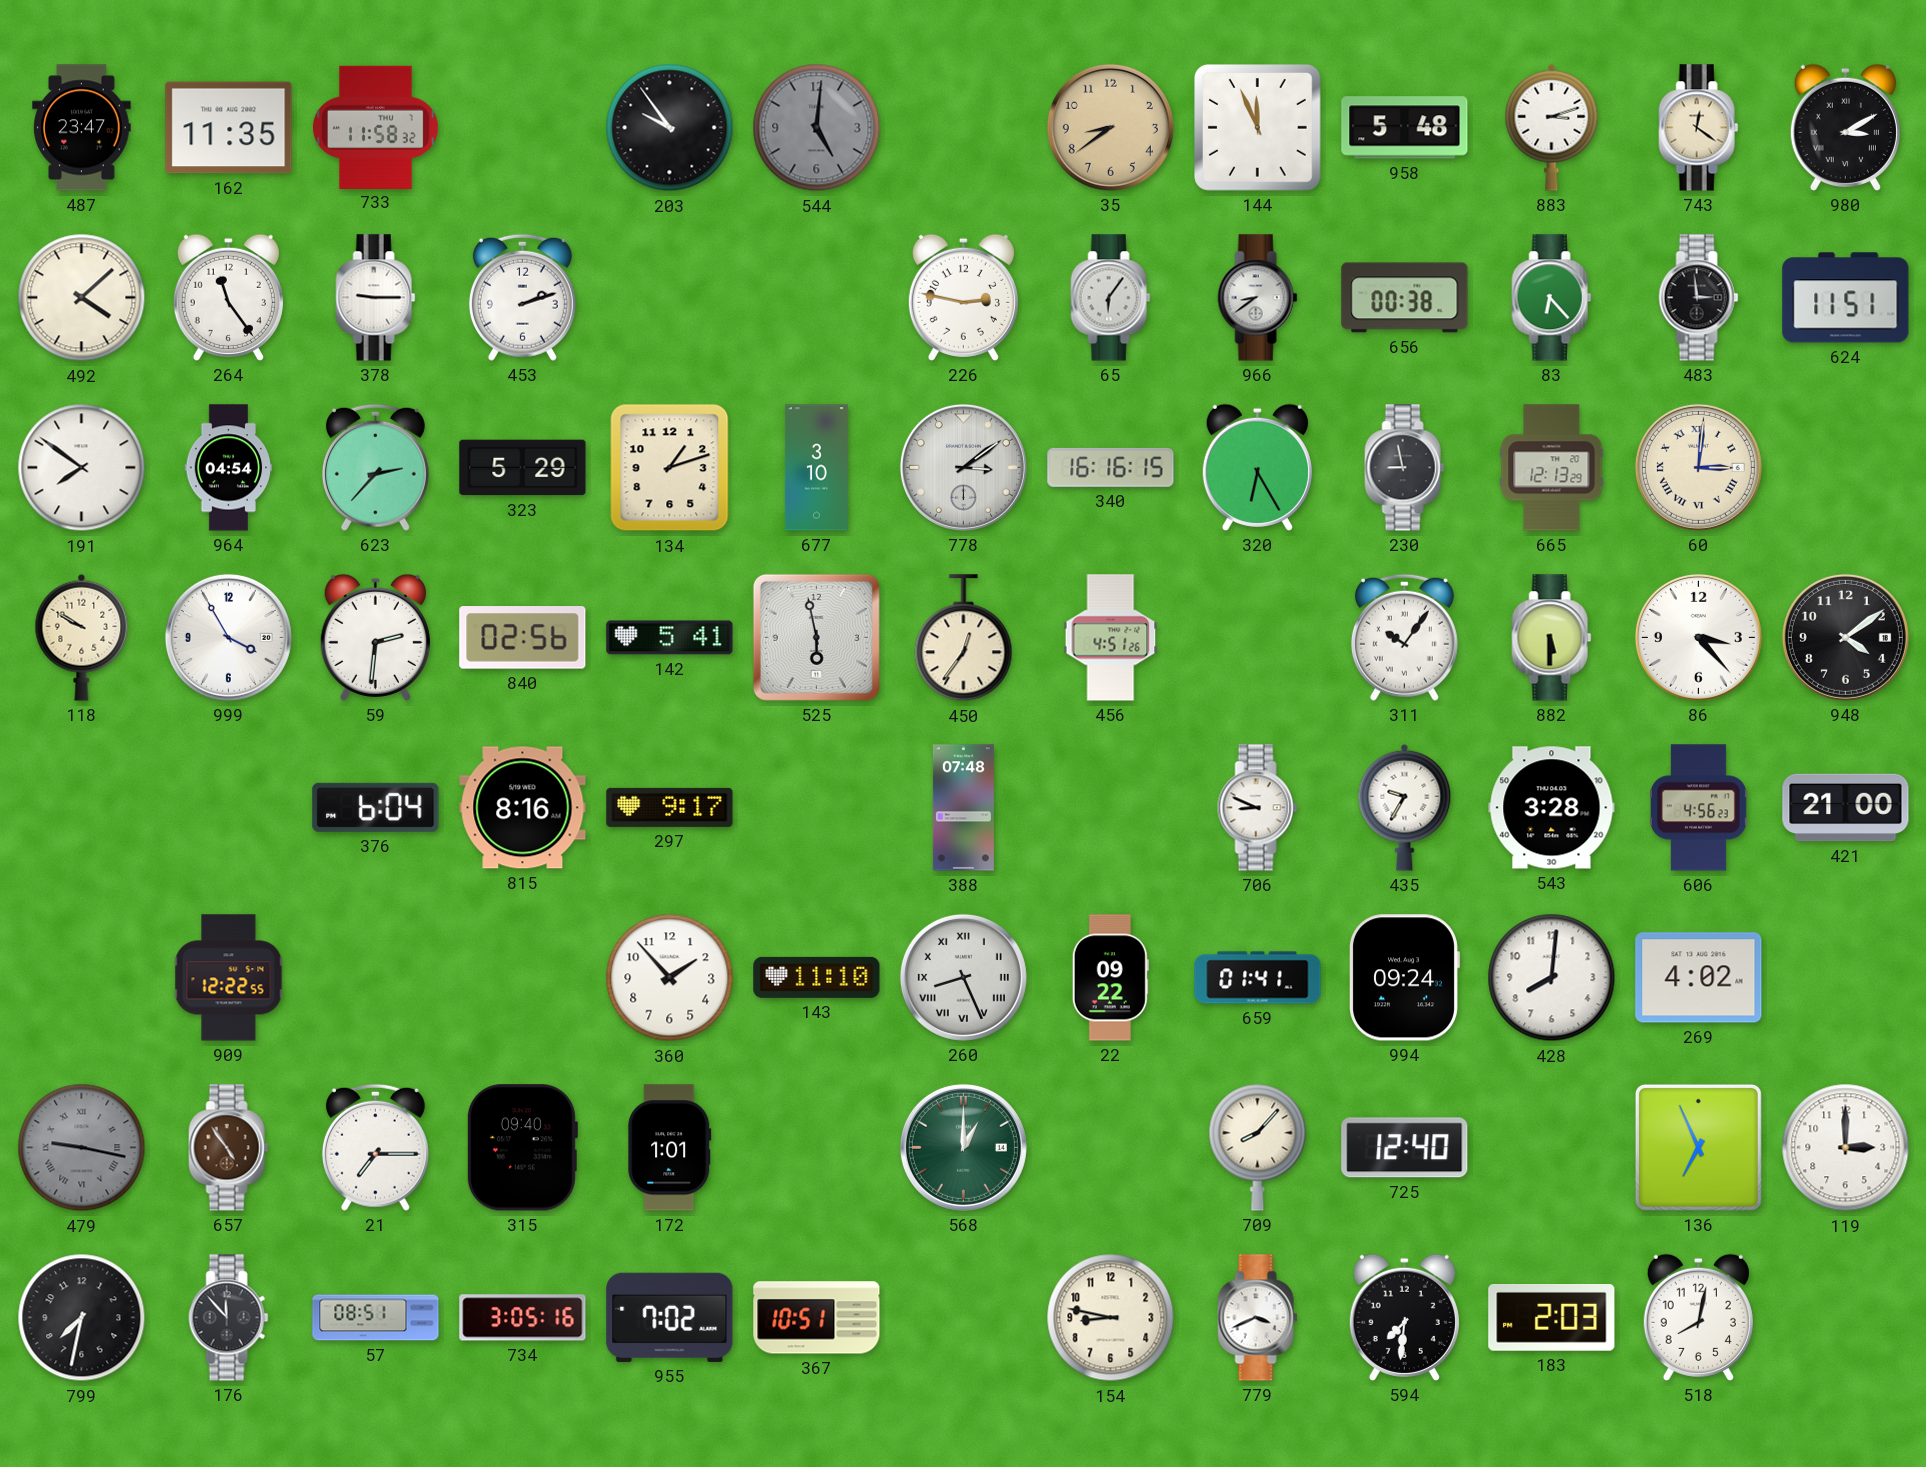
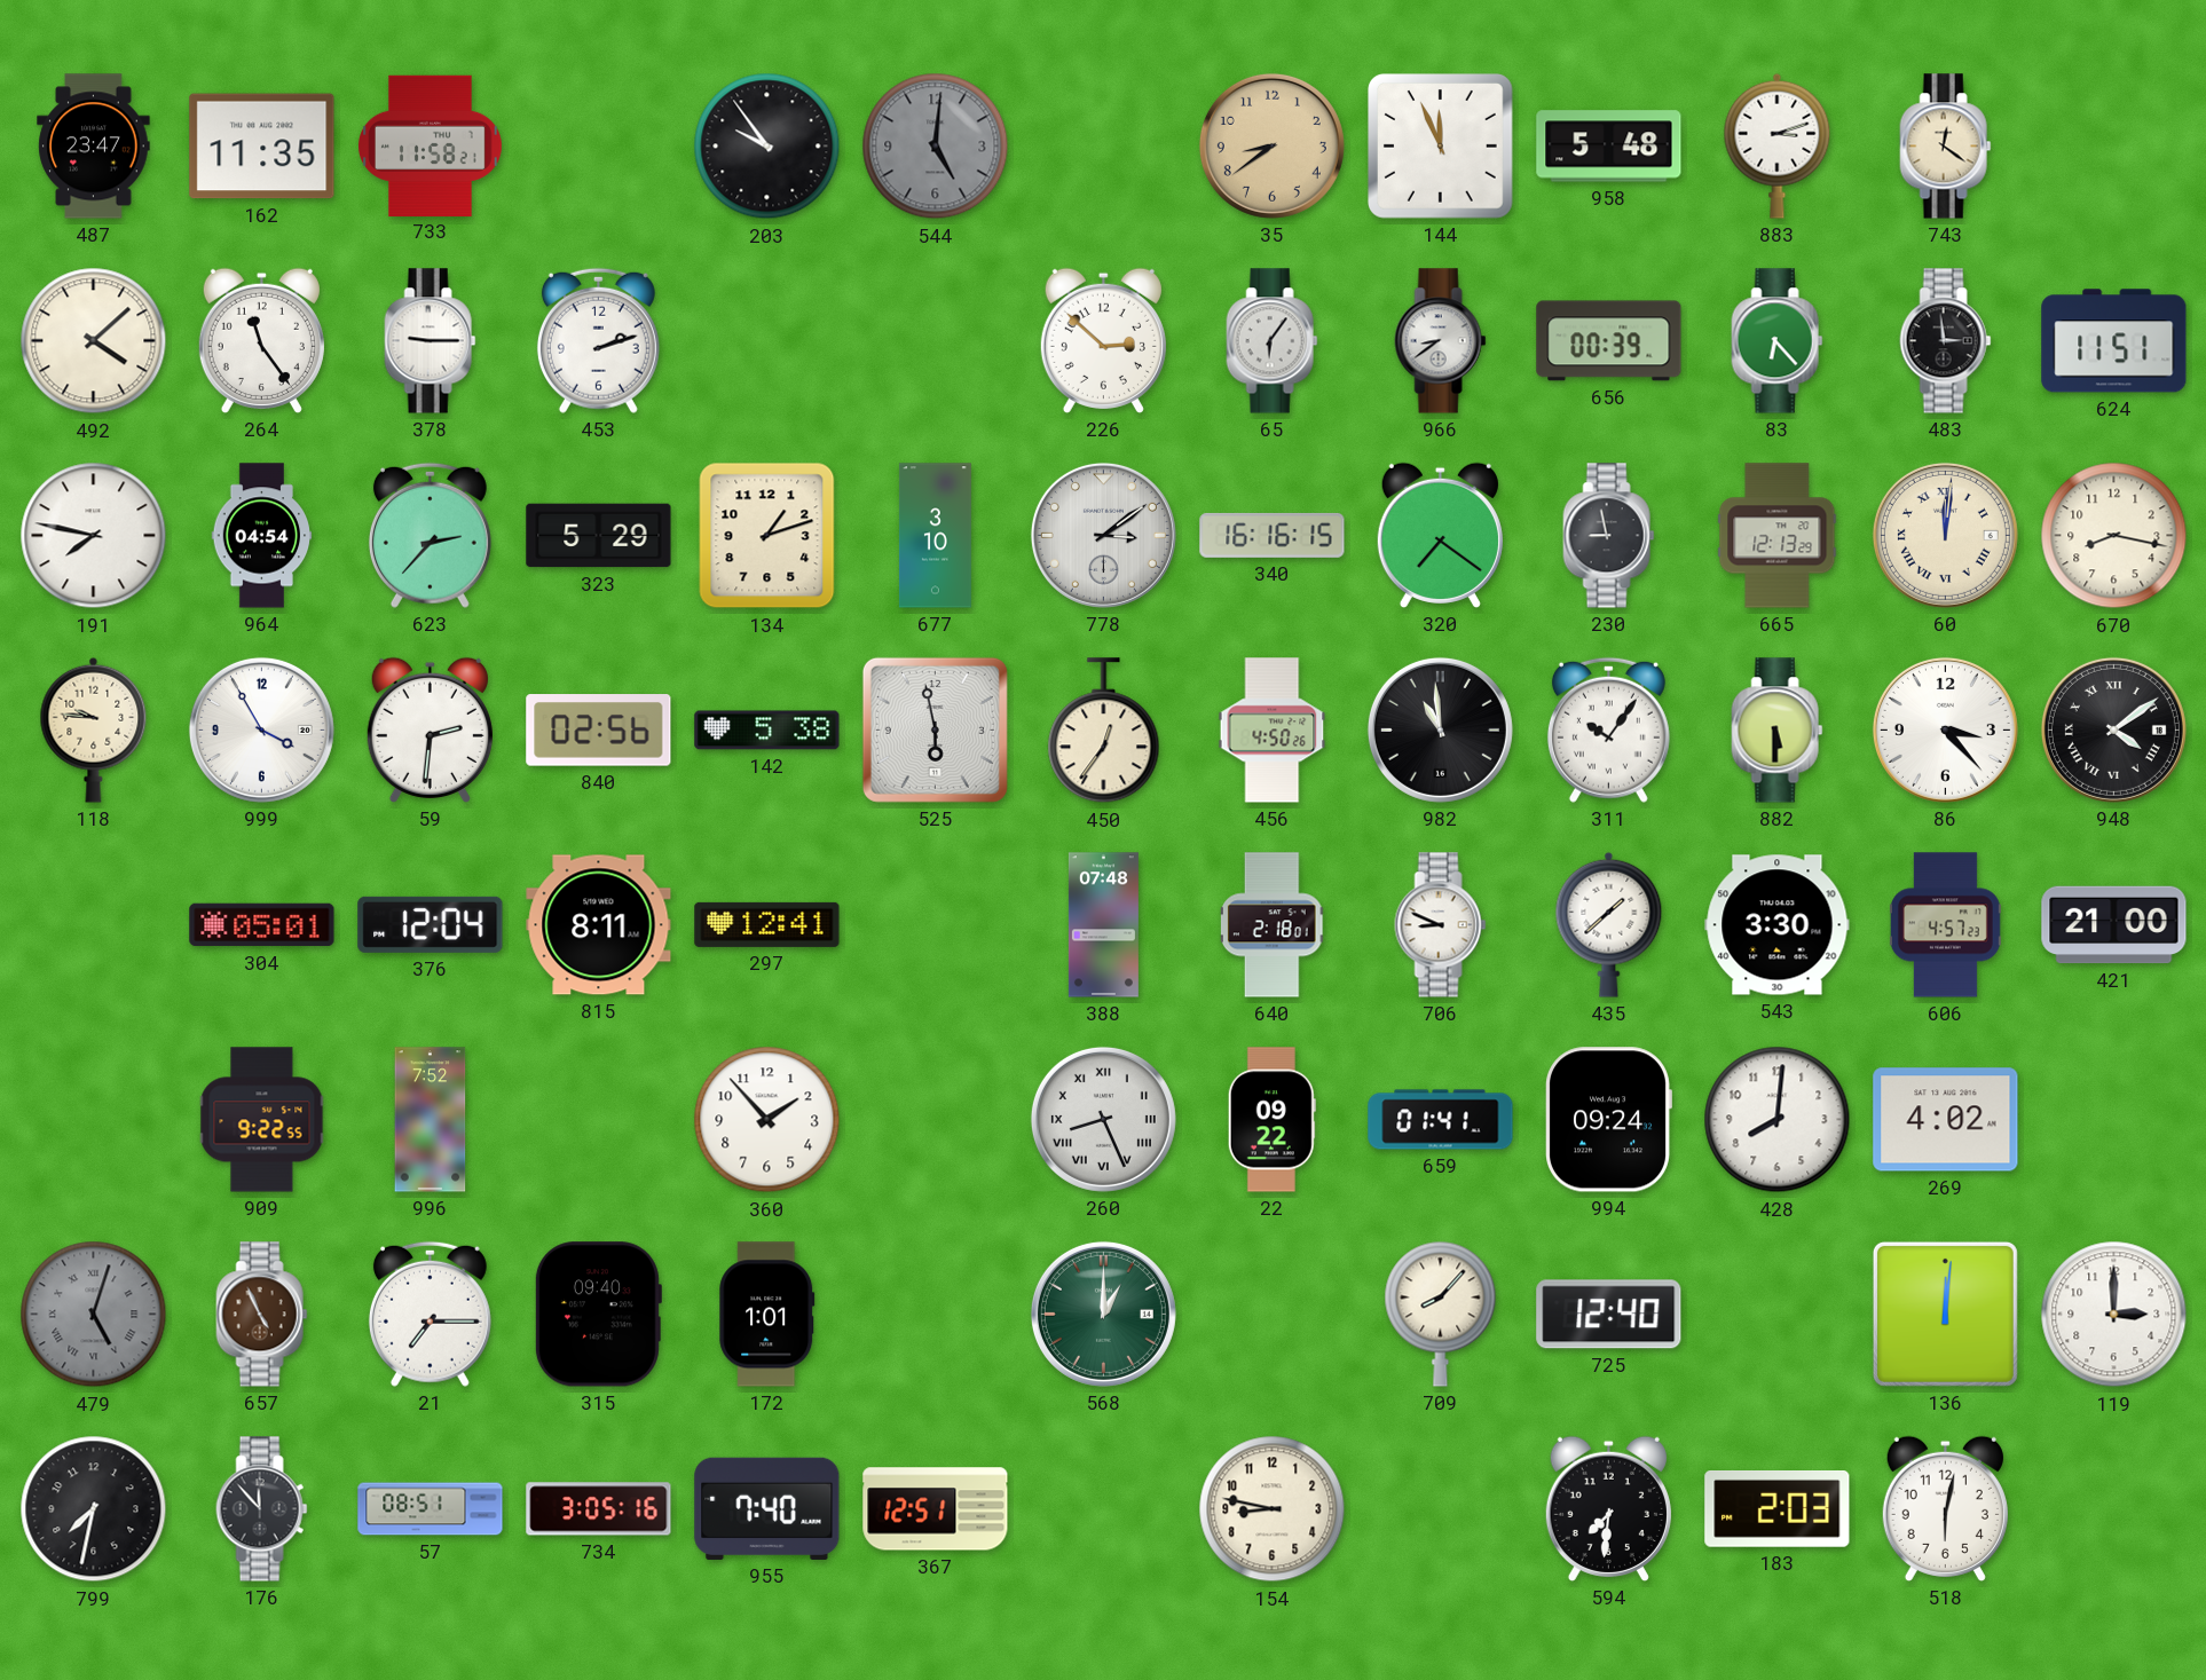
733: 11:58:32 -> 11:58:21
980: 3:10 -> none
226: 2:47 -> 2:52
656: 00:38 -> 00:39
191: 7:51 -> 7:47
320: 6:25 -> 7:21
60: 3:01 -> 12:01
670: none -> 8:17
118: 9:50 -> 9:46
142: 5:41 -> 5:38
456: 4:51 -> 4:50
982: none -> 10:59
948 numerals: Arabic -> Roman
304: none -> 05:01
376: 6:04 -> 12:04
815: 8:16 -> 8:11
297: 9:17 -> 12:41
640: none -> 2:18
435: 9:35 -> 1:38
543: 3:28 -> 3:30
606: 4:56 -> 4:57
909: 12:22 -> 9:22
996: none -> 7:52
143: 11:10 -> none
479: 9:17 -> 5:03
657: 4:54 -> 4:56
136: 6:56 -> 12:01
955: 7:02 -> 7:40
367: 10:51 -> 12:51
779: 3:41 -> none
518: 8:02 -> 6:02
